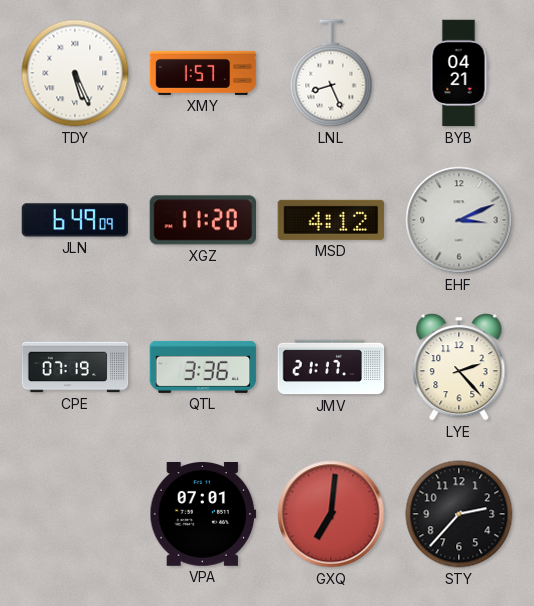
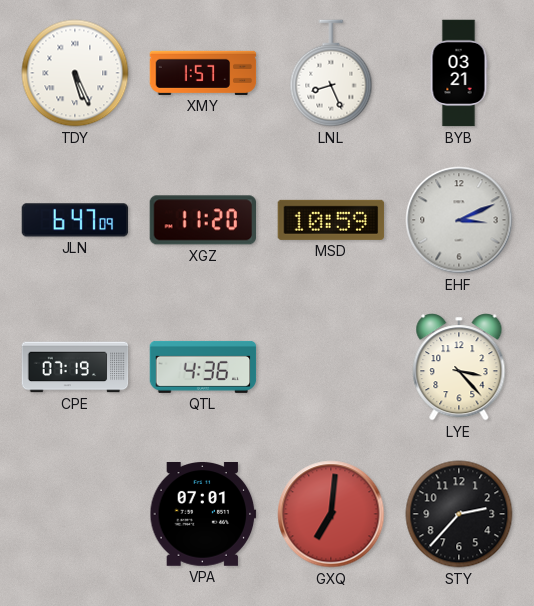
BYB: 04:21 -> 03:21
JLN: 6:49 -> 6:47
MSD: 4:12 -> 10:59
QTL: 3:36 -> 4:36
JMV: 21:17 -> none
LYE: 2:23 -> 3:23
